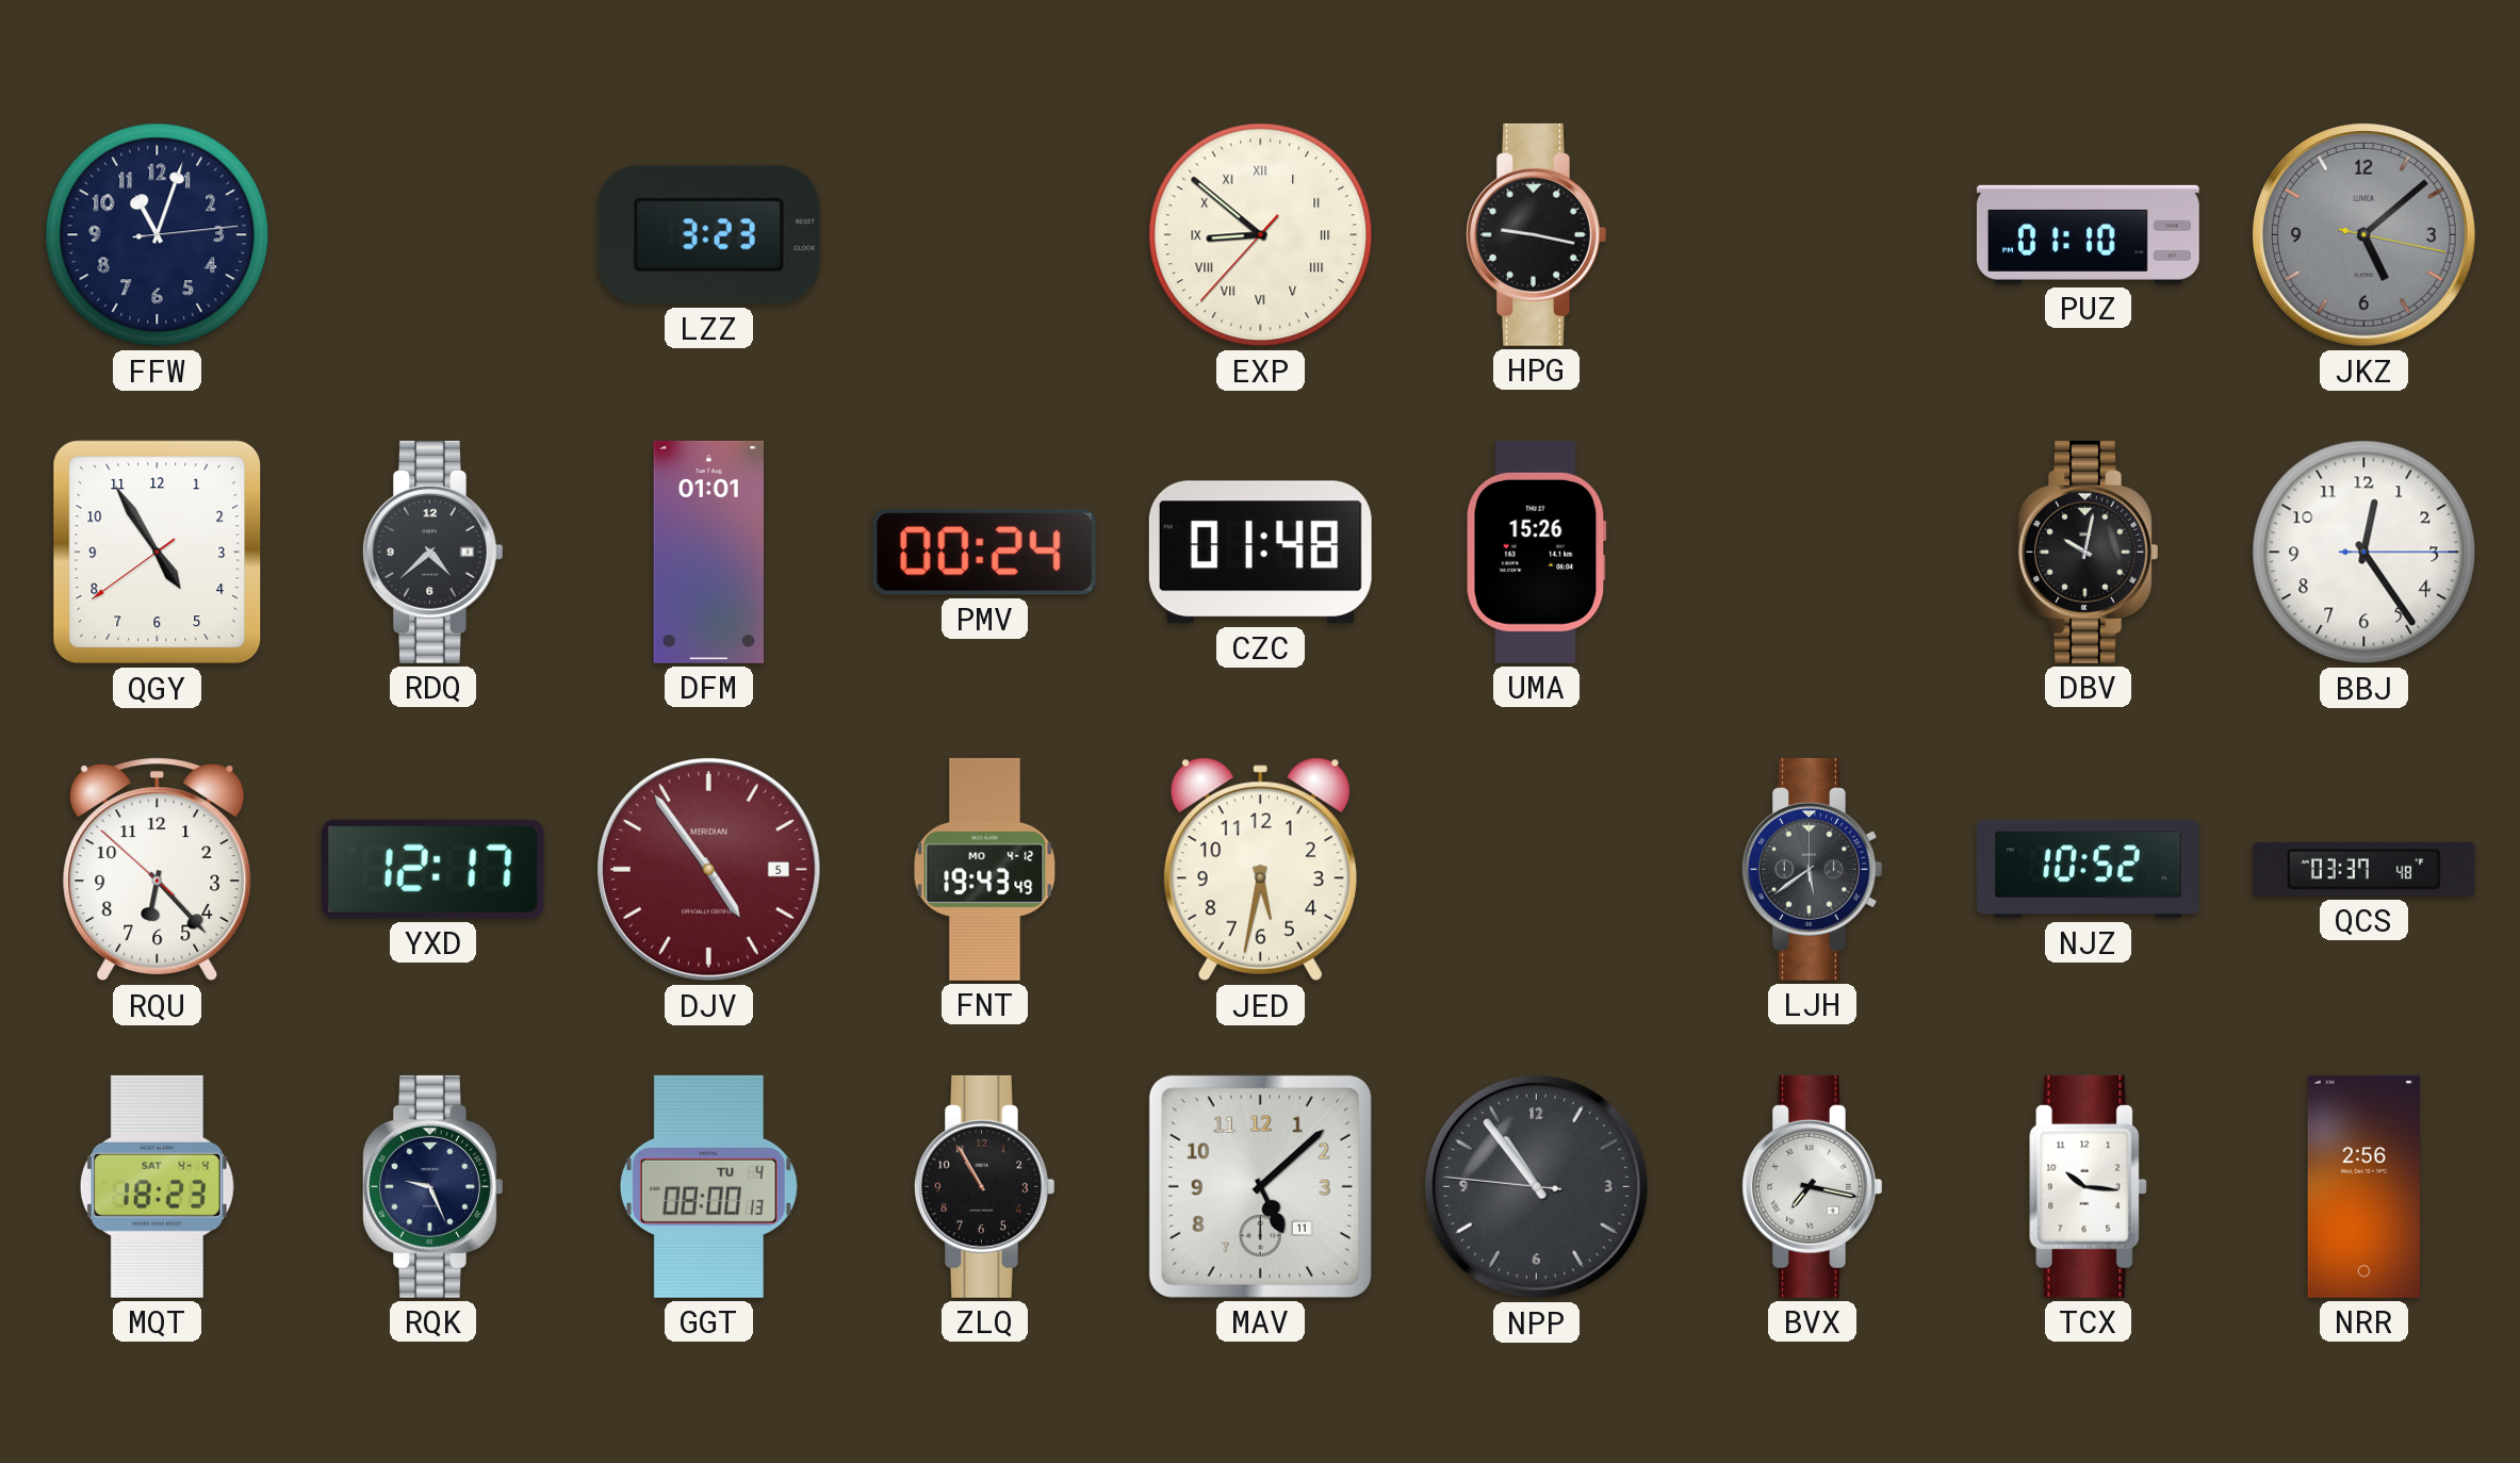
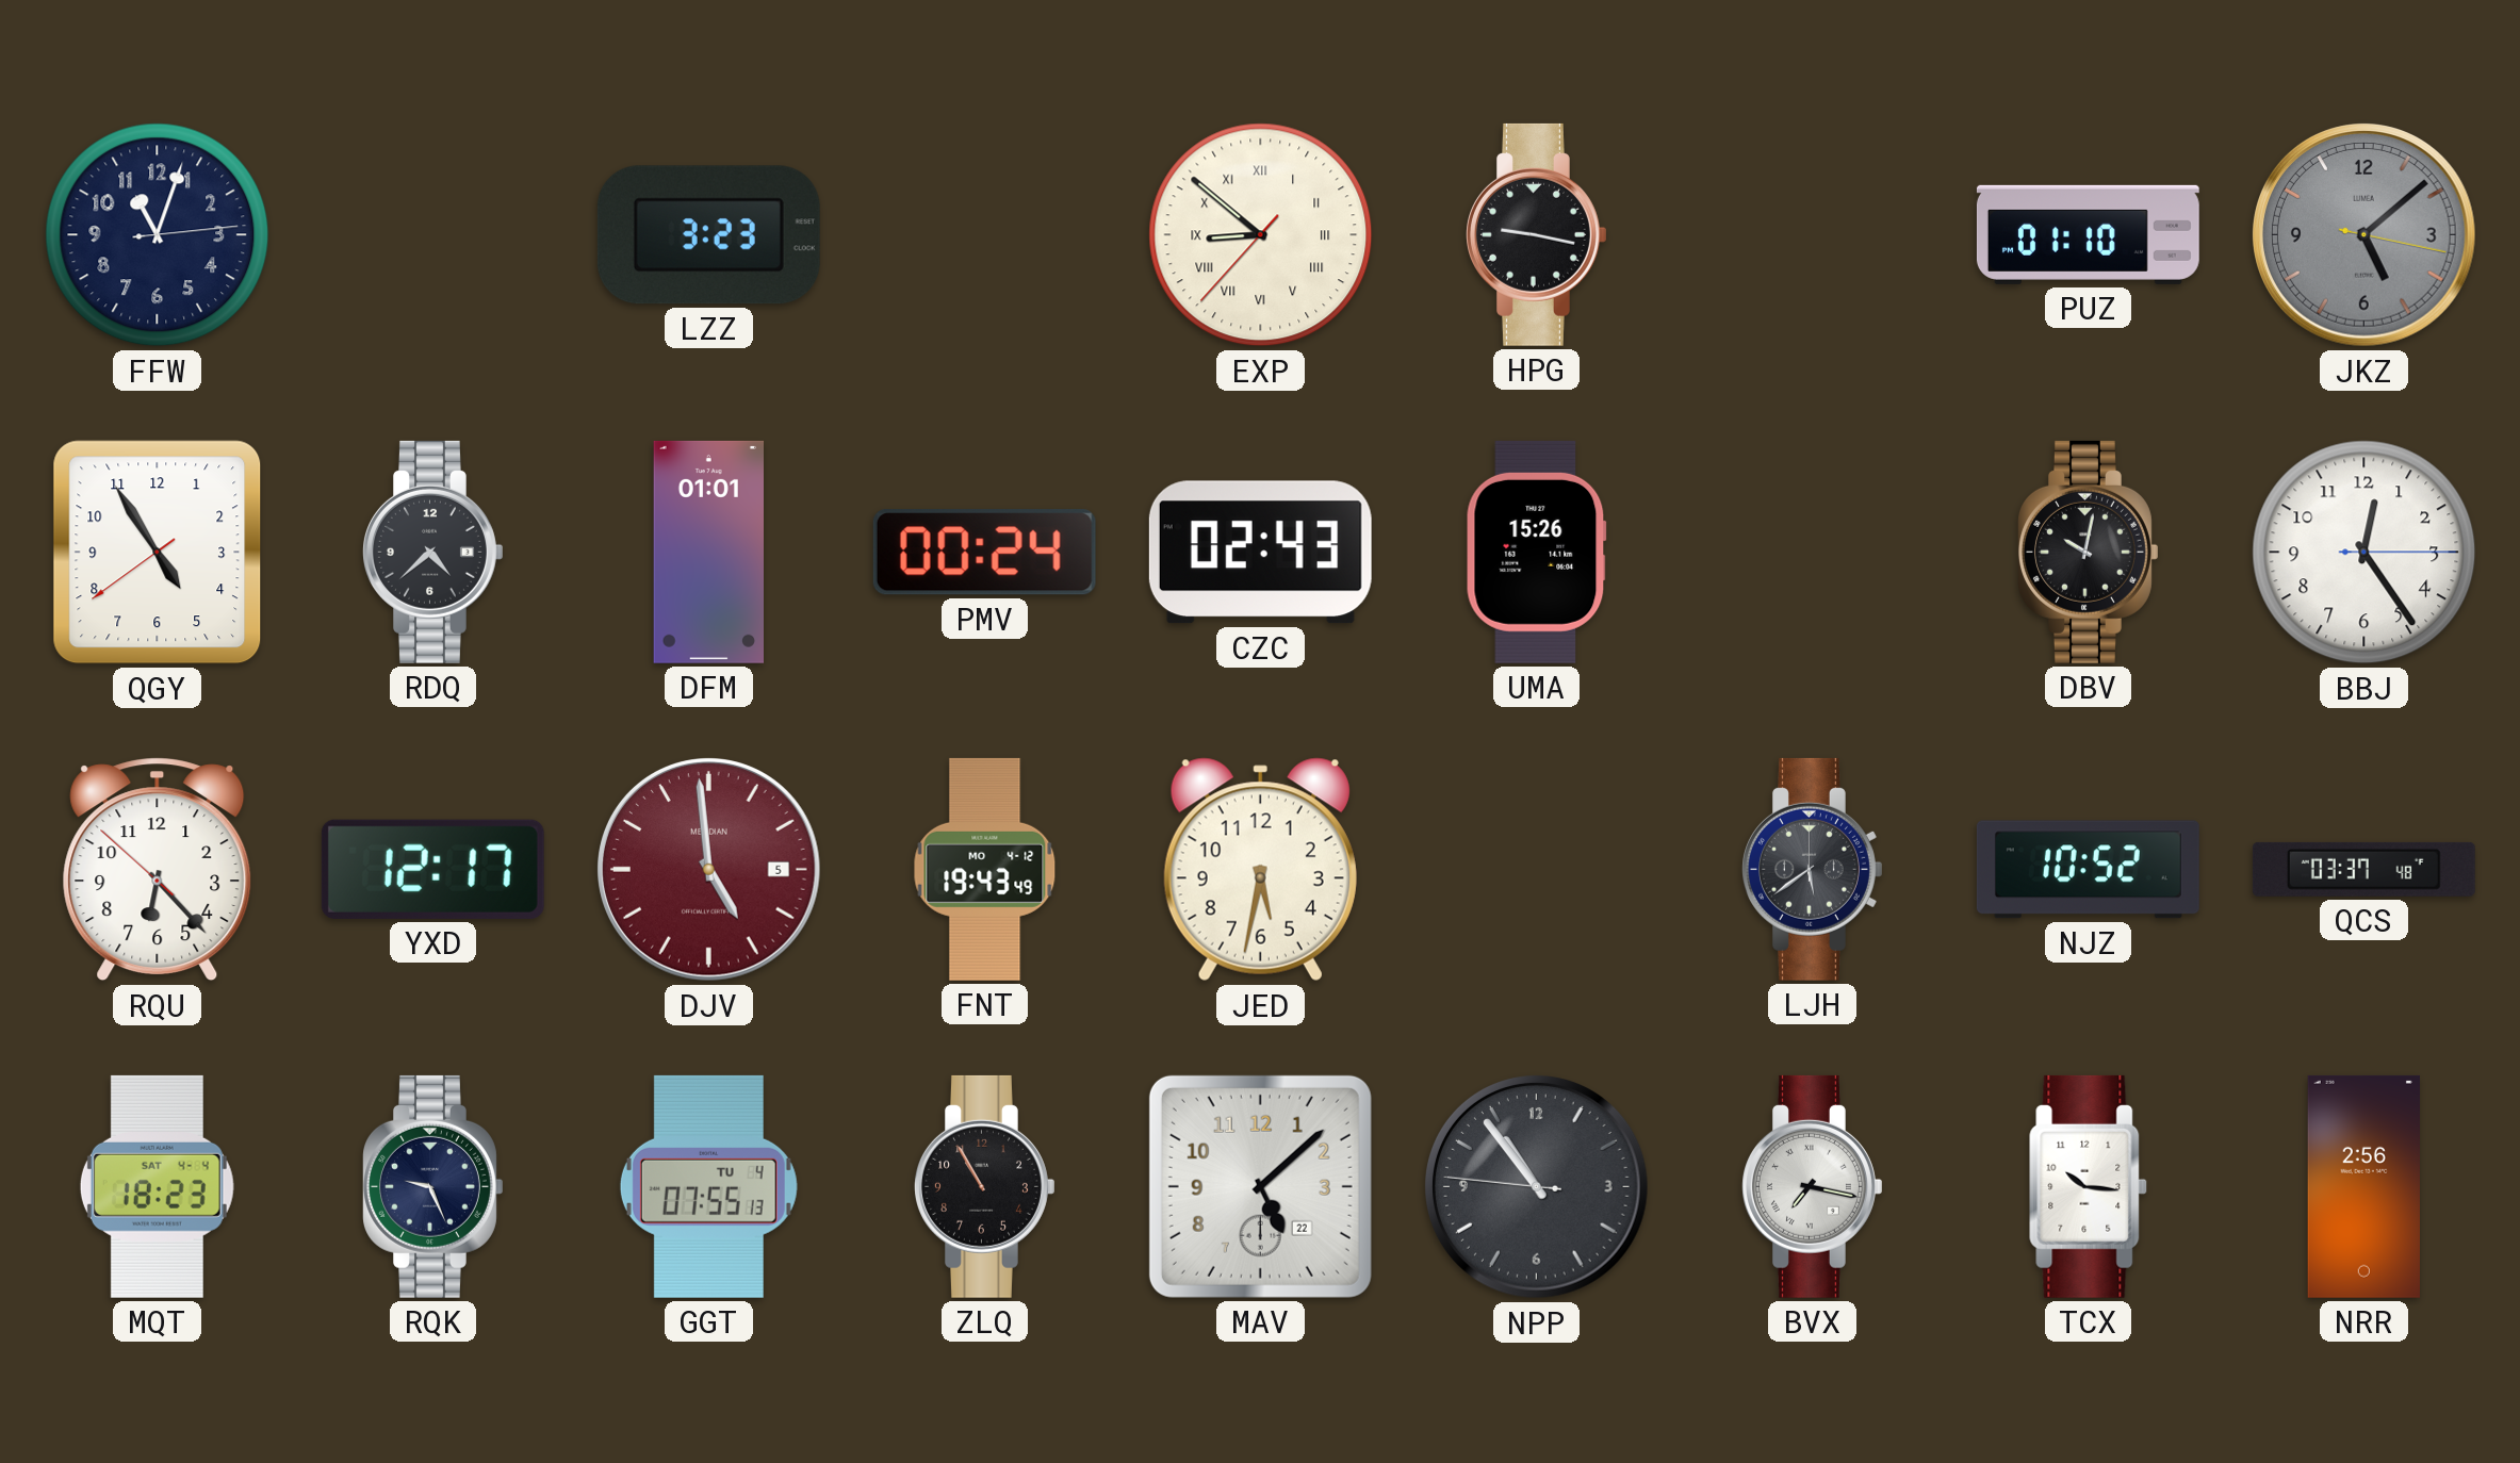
CZC: 01:48 -> 02:43
DJV: 4:54 -> 4:59
GGT: 08:00 -> 07:55
MAV date: 11 -> 22
